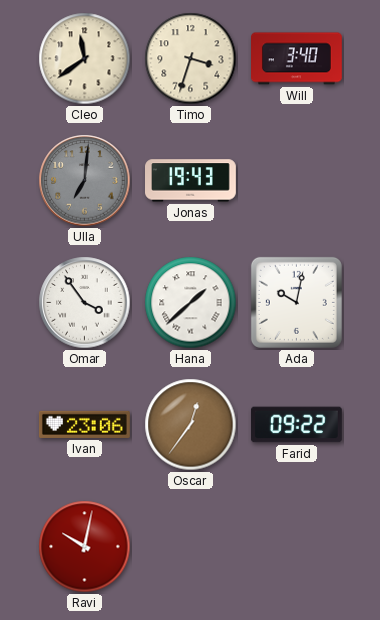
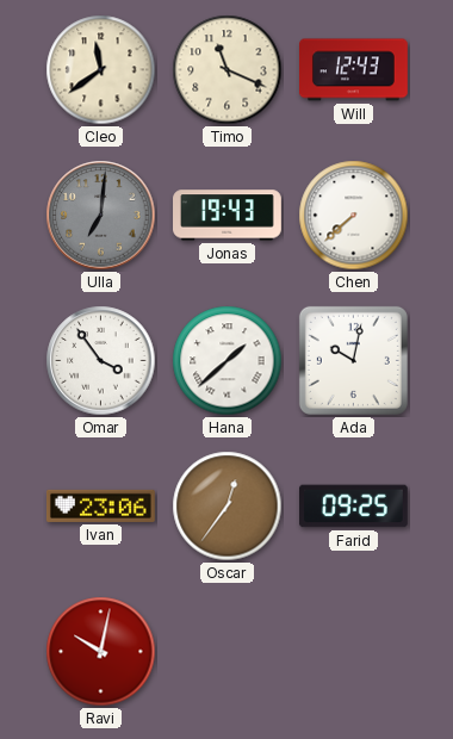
Timo: 3:33 -> 11:19
Will: 3:40 -> 12:43
Chen: none -> 7:38
Farid: 09:22 -> 09:25
